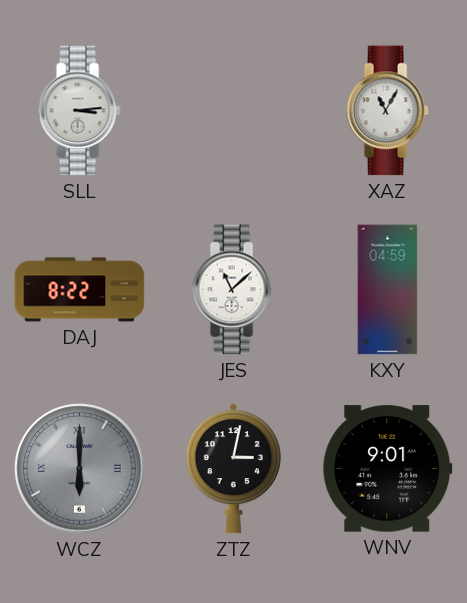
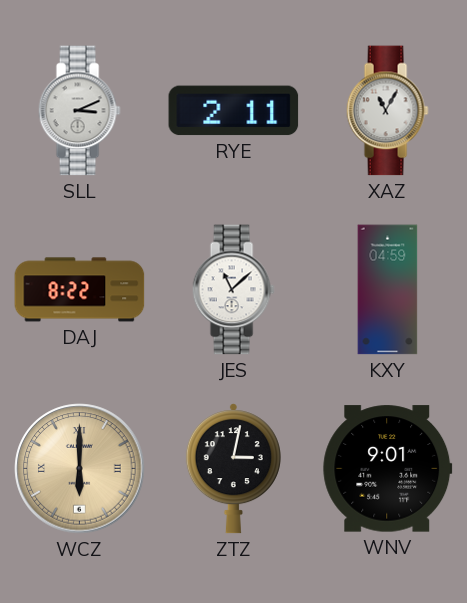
SLL: 3:14 -> 3:11
RYE: none -> 2:11
WCZ dial: grey -> champagne
